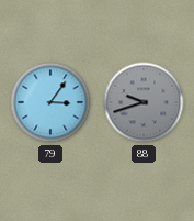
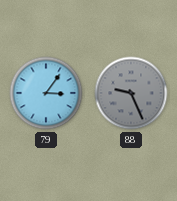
88: 9:42 -> 9:26
